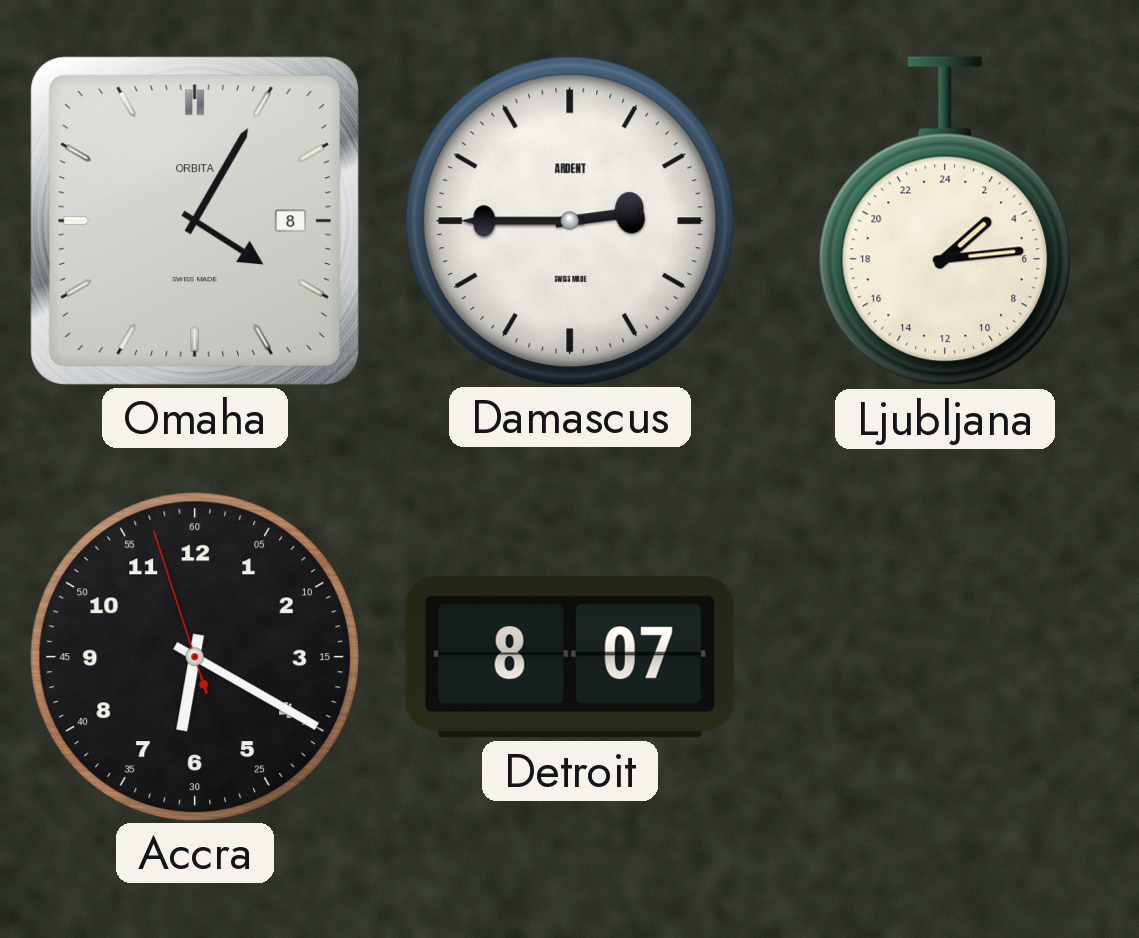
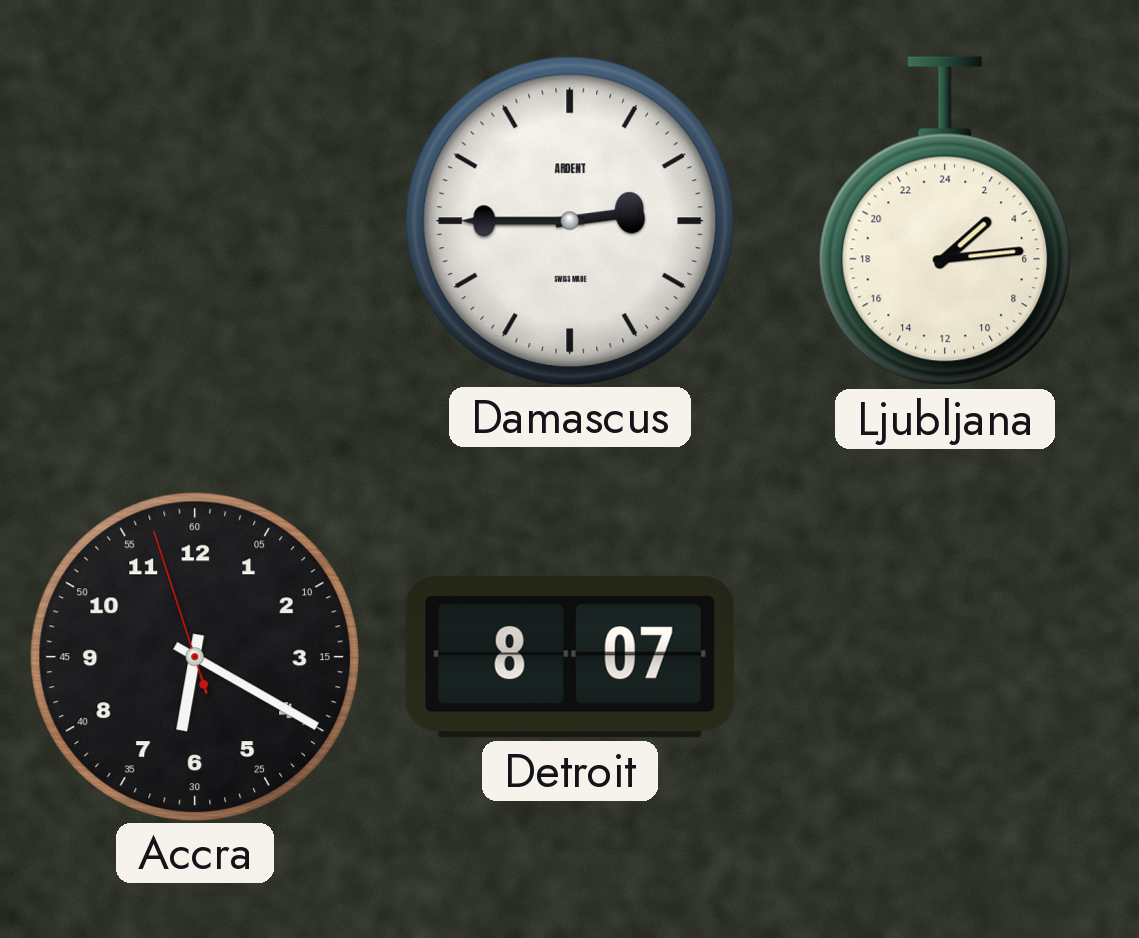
Omaha: 4:05 -> none
